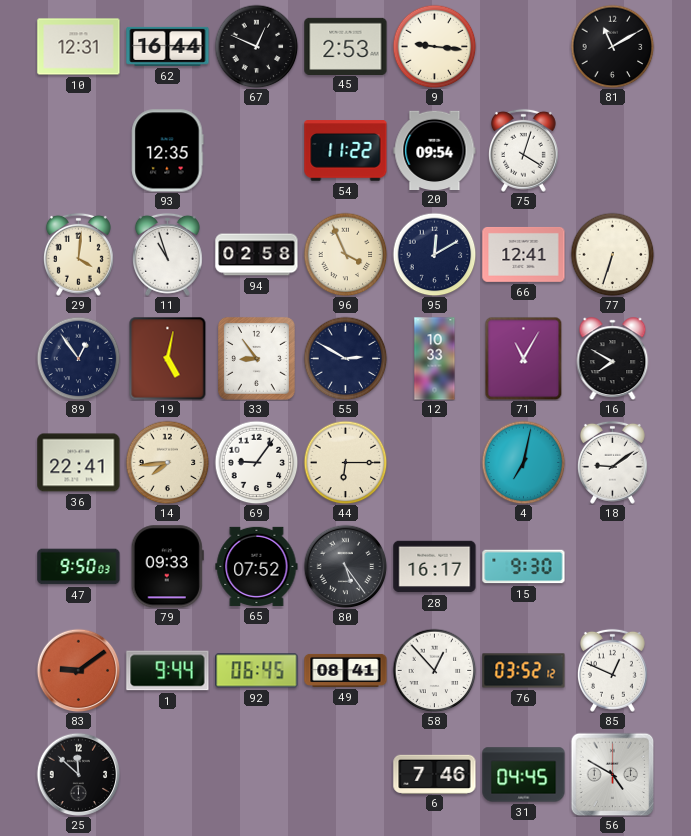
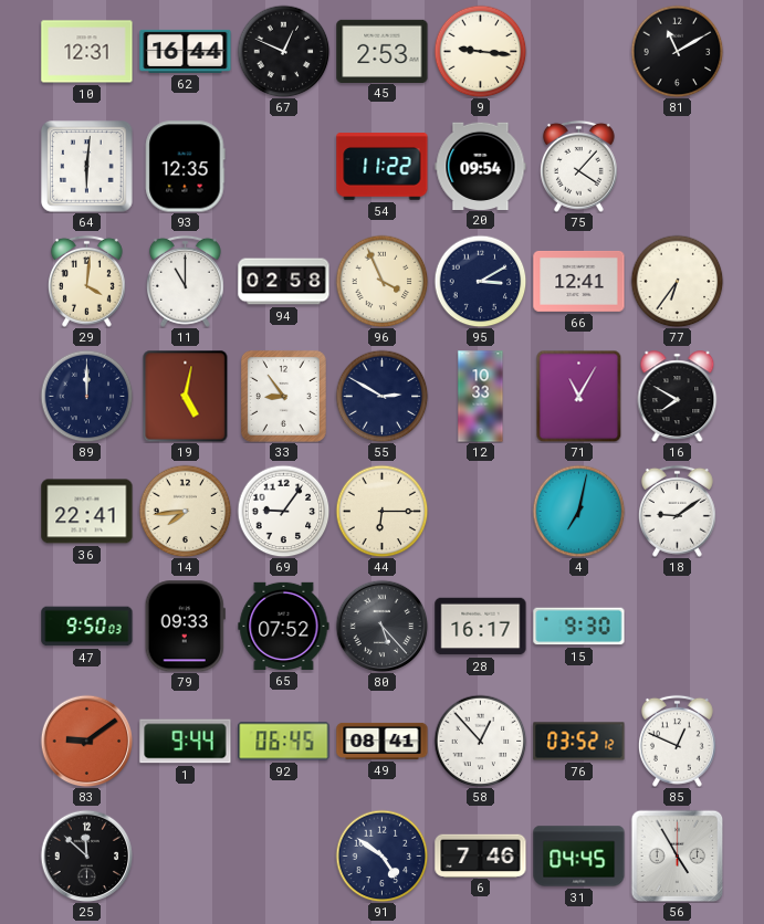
64: none -> 6:01
75: 4:03 -> 4:07
11: 10:57 -> 11:00
95: 12:10 -> 3:10
77: 6:33 -> 6:36
89: 12:54 -> 12:00
80: 5:24 -> 5:23
91: none -> 4:51
56: 4:50 -> 4:55
